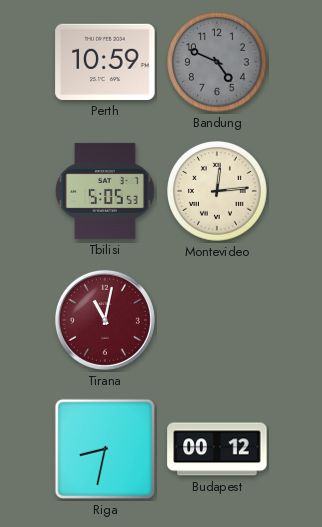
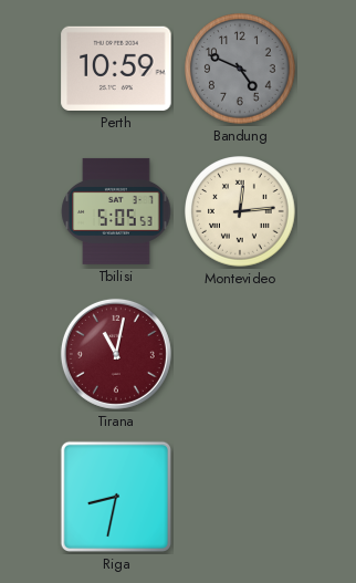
Budapest: 00:12 -> none
